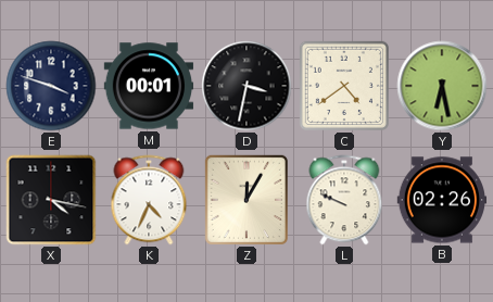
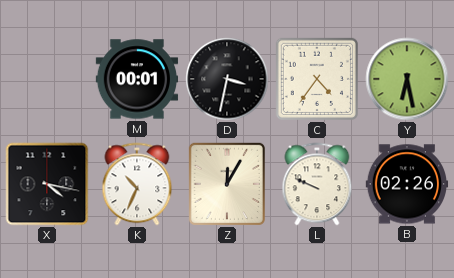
E: 3:48 -> none
C: 4:39 -> 4:36
K: 4:34 -> 10:34
